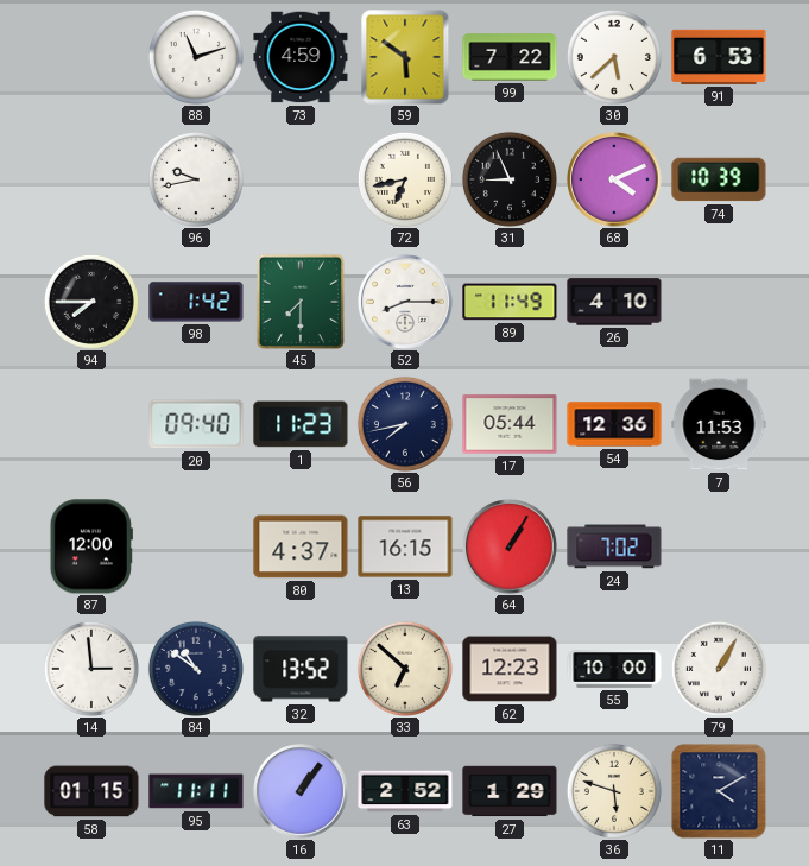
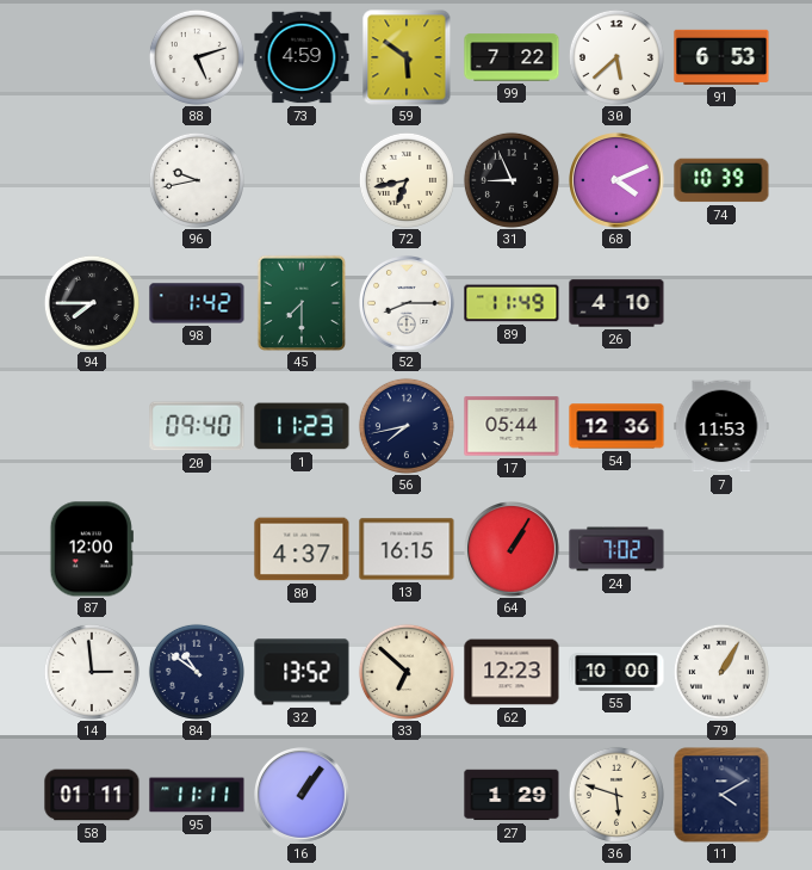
88: 11:12 -> 5:12
58: 01:15 -> 01:11
63: 2:52 -> none
